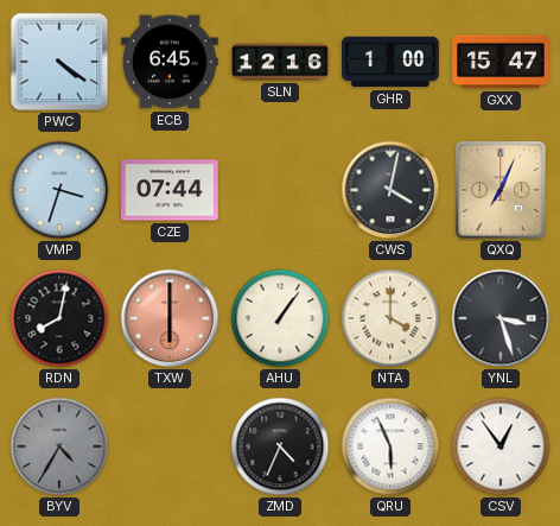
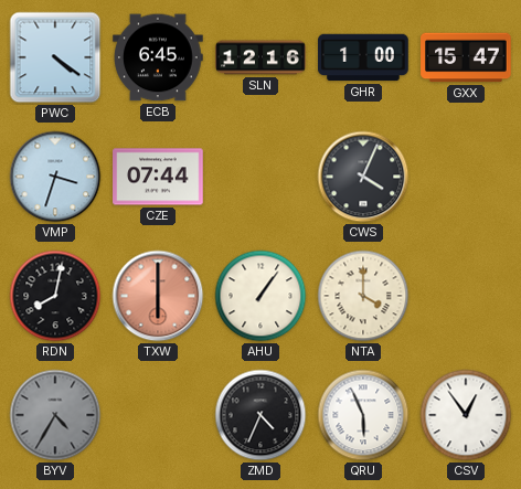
CWS: 4:02 -> 4:04
QXQ: 7:04 -> none
YNL: 3:27 -> none
